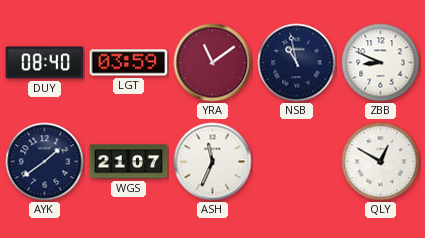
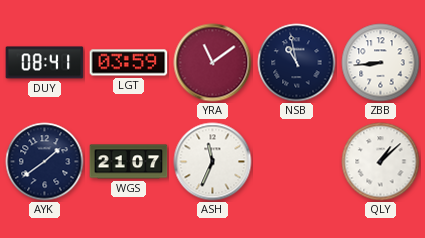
DUY: 08:40 -> 08:41
ZBB: 8:49 -> 8:44
QLY: 12:50 -> 1:08
